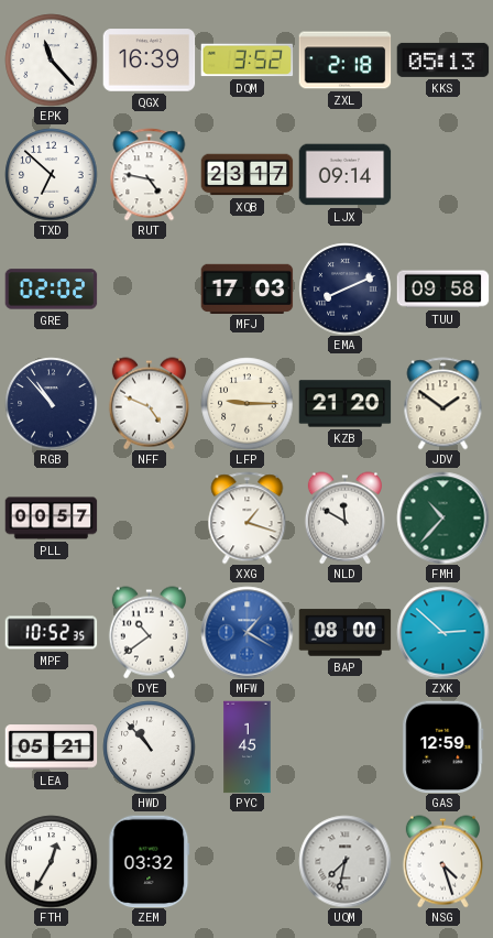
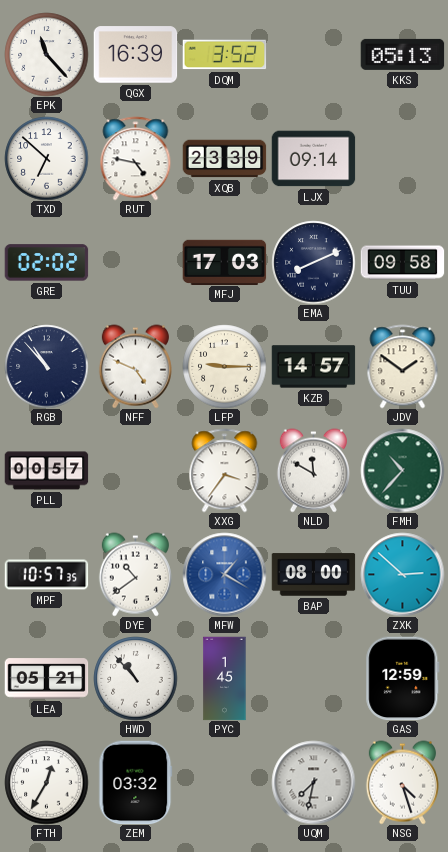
ZXL: 2:18 -> none
XQB: 23:17 -> 23:39
KZB: 21:20 -> 14:57
XXG: 1:18 -> 3:36
MPF: 10:52 -> 10:57
